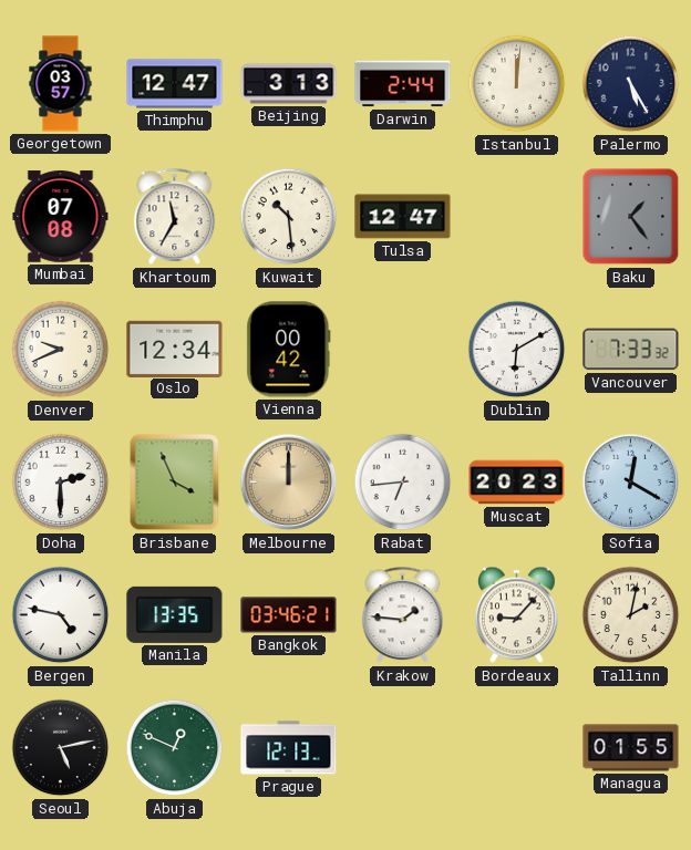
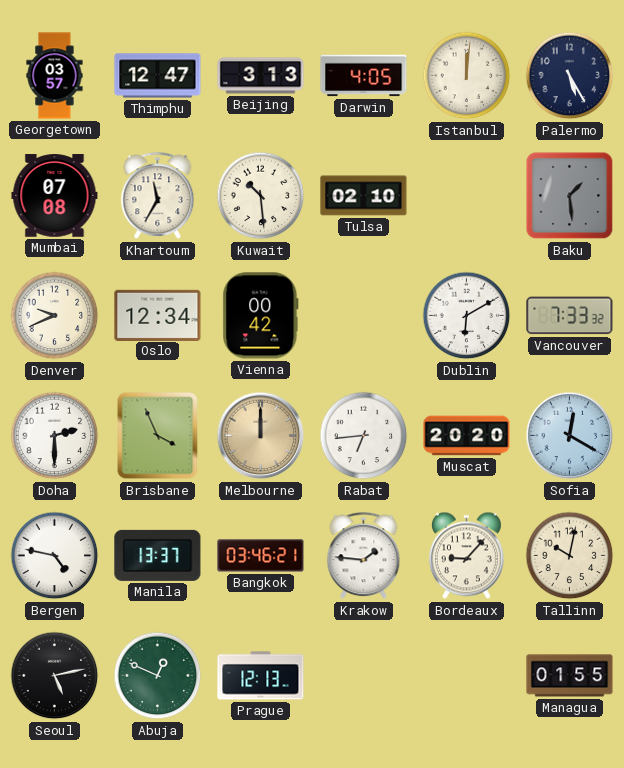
Darwin: 2:44 -> 4:05
Tulsa: 12:47 -> 02:10
Baku: 1:24 -> 1:29
Muscat: 20:23 -> 20:20
Manila: 13:35 -> 13:37
Tallinn: 2:02 -> 10:02
